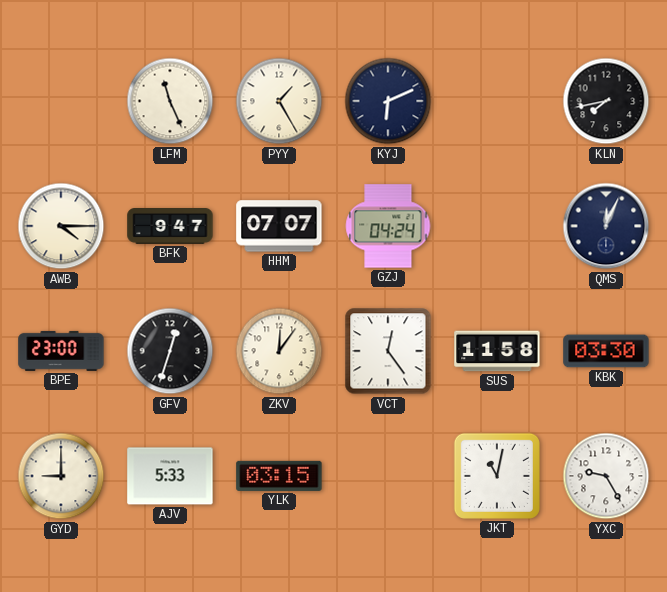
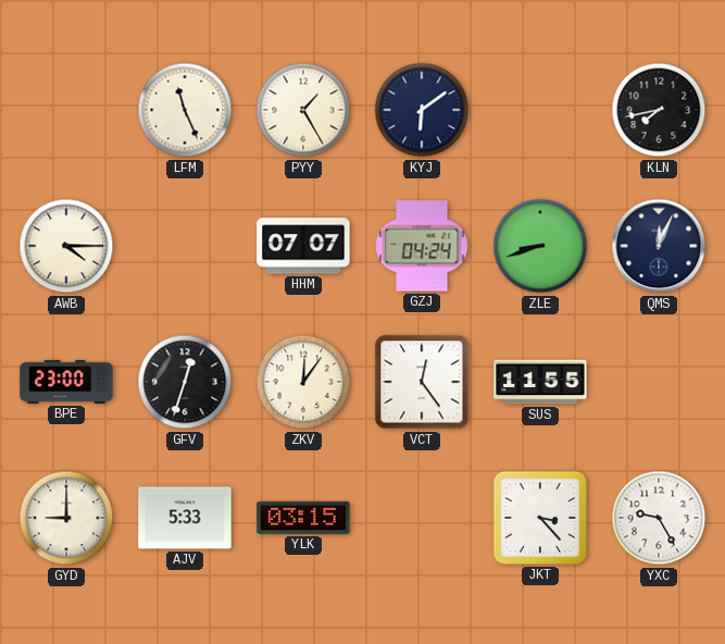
KYJ: 6:11 -> 6:09
BFK: 9:47 -> none
ZLE: none -> 8:42
SUS: 11:58 -> 11:55
KBK: 03:30 -> none
JKT: 11:02 -> 3:23
